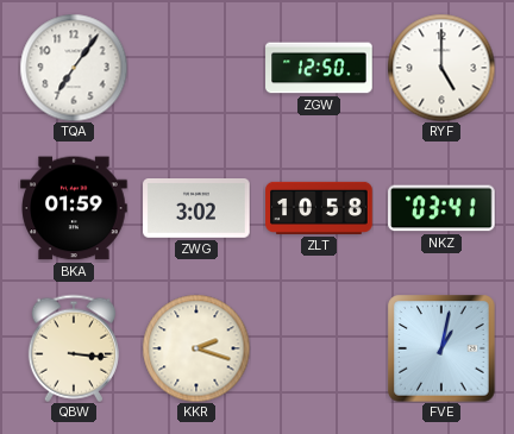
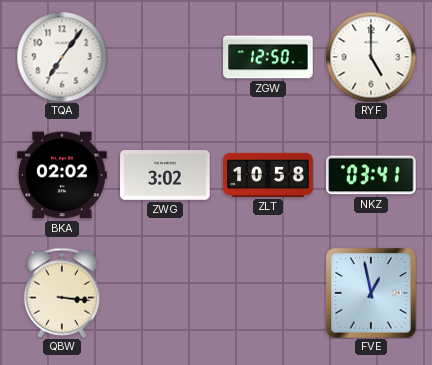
BKA: 01:59 -> 02:02
KKR: 2:18 -> none
FVE: 1:02 -> 12:58
